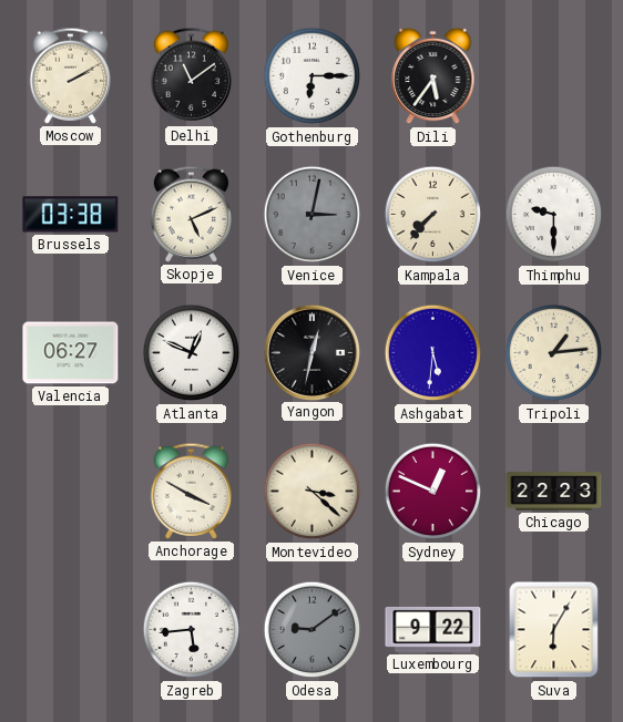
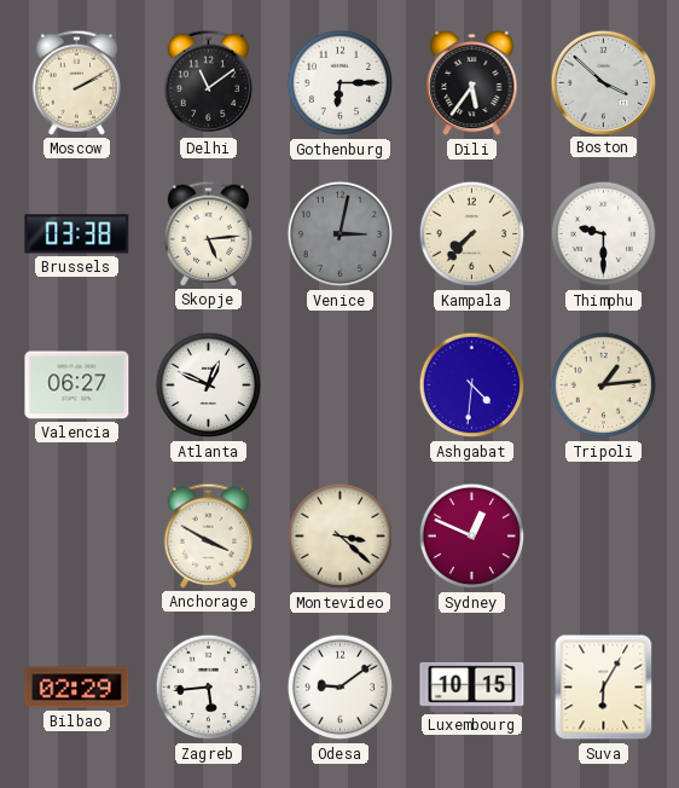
Boston: none -> 3:52
Skopje: 5:11 -> 5:14
Yangon: 12:32 -> none
Ashgabat: 5:31 -> 4:31
Chicago: 22:23 -> none
Bilbao: none -> 02:29
Odesa dial: grey -> white
Luxembourg: 9:22 -> 10:15
